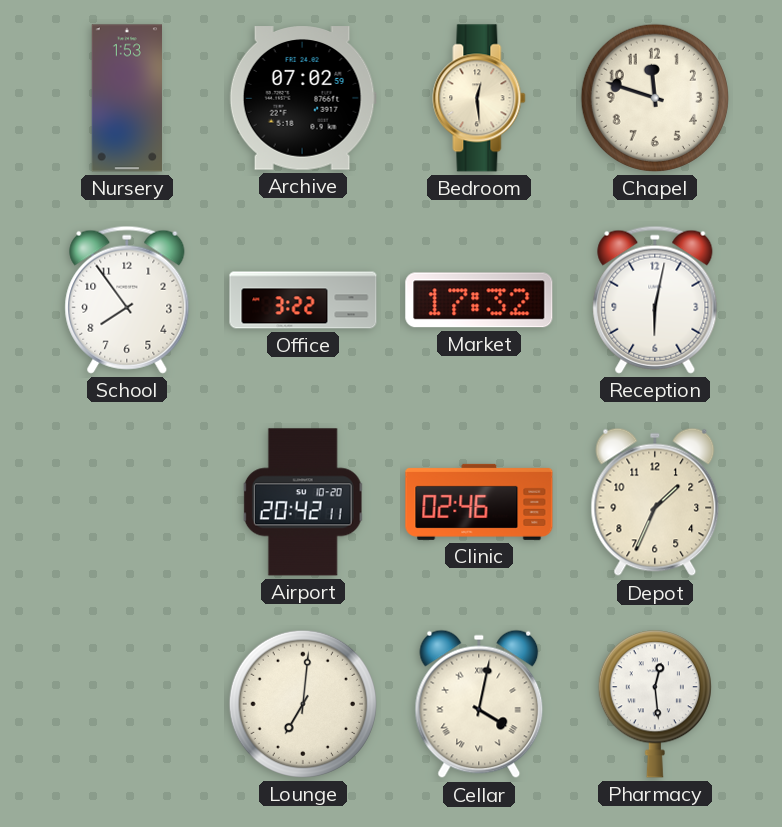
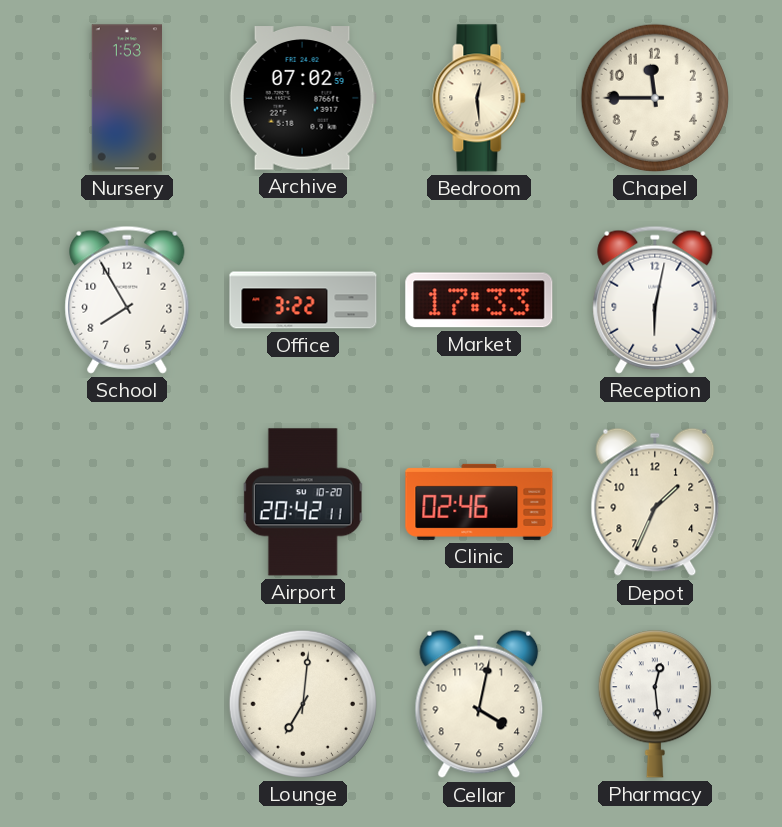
Chapel: 11:48 -> 11:45
School: 7:54 -> 7:55
Market: 17:32 -> 17:33
Cellar numerals: Roman -> Arabic
